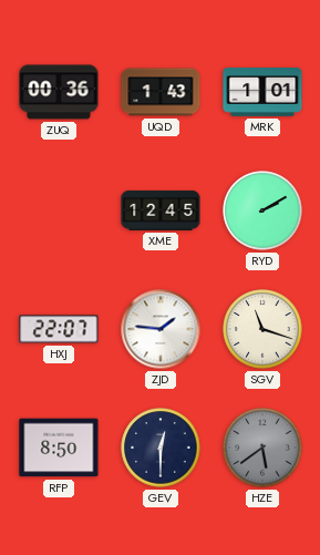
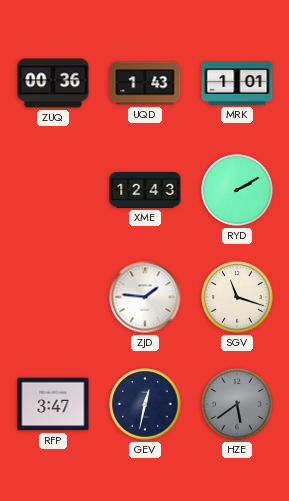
XME: 12:45 -> 12:43
HXJ: 22:07 -> none
RFP: 8:50 -> 3:47
GEV: 12:30 -> 12:32
